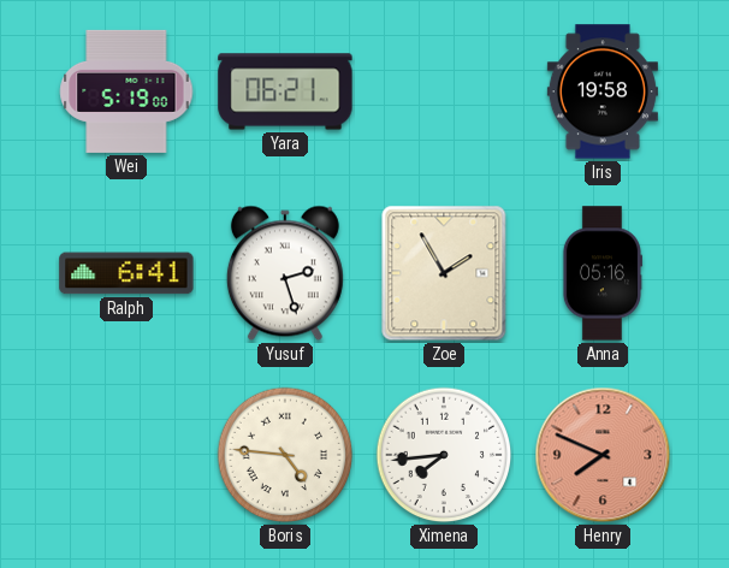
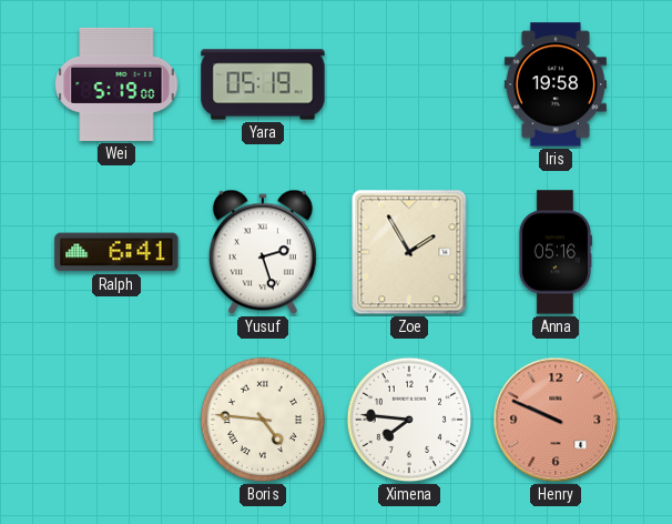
Yara: 06:21 -> 05:19
Ximena: 7:44 -> 7:46
Henry: 7:49 -> 9:49
